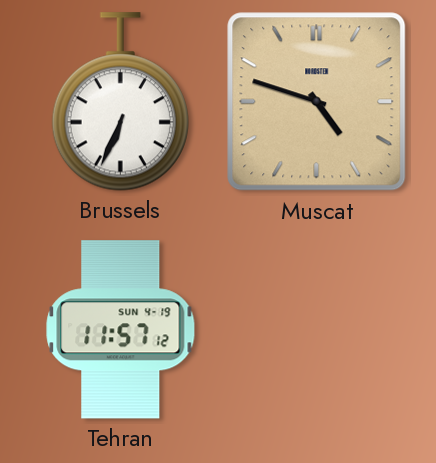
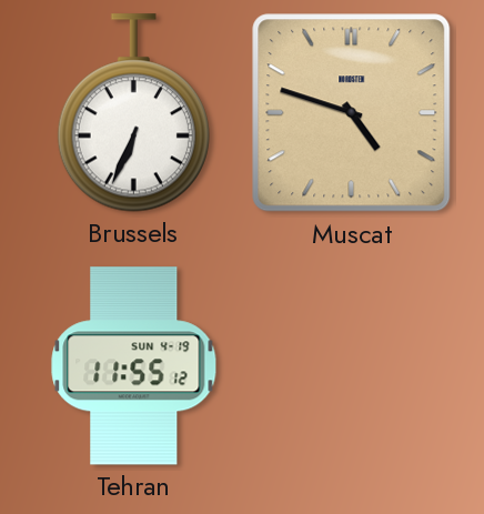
Tehran: 11:57 -> 11:55
